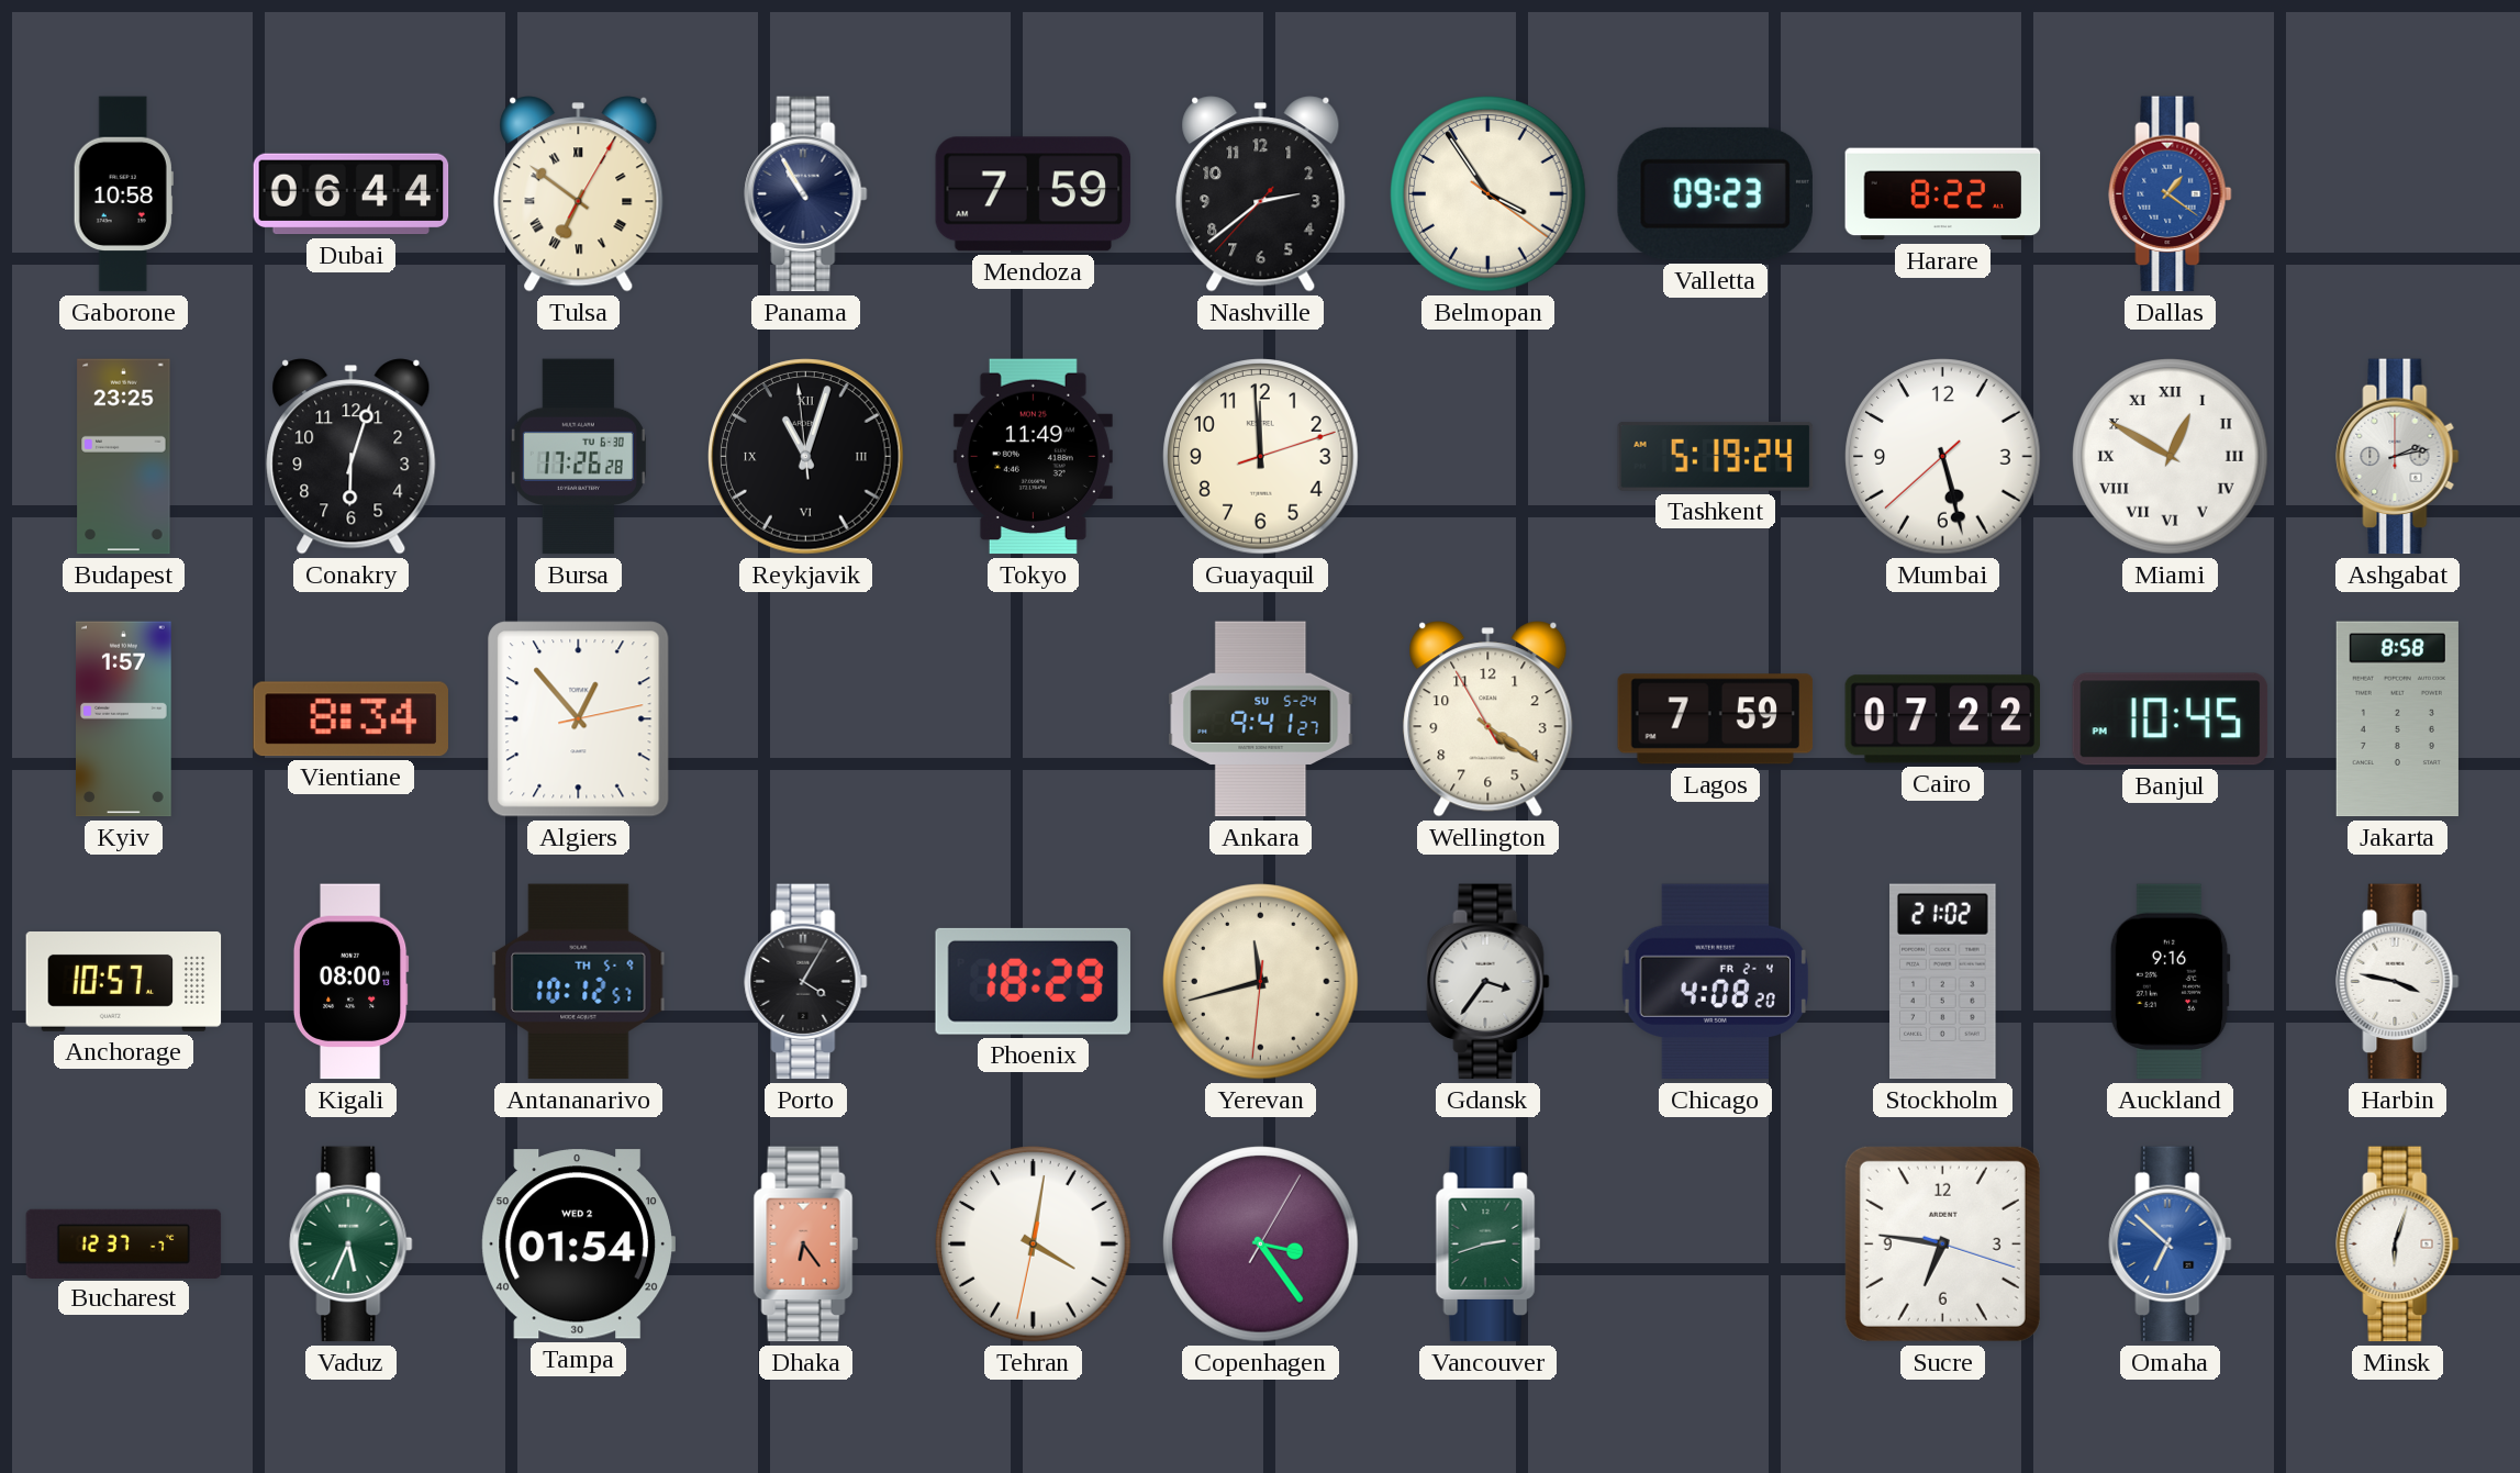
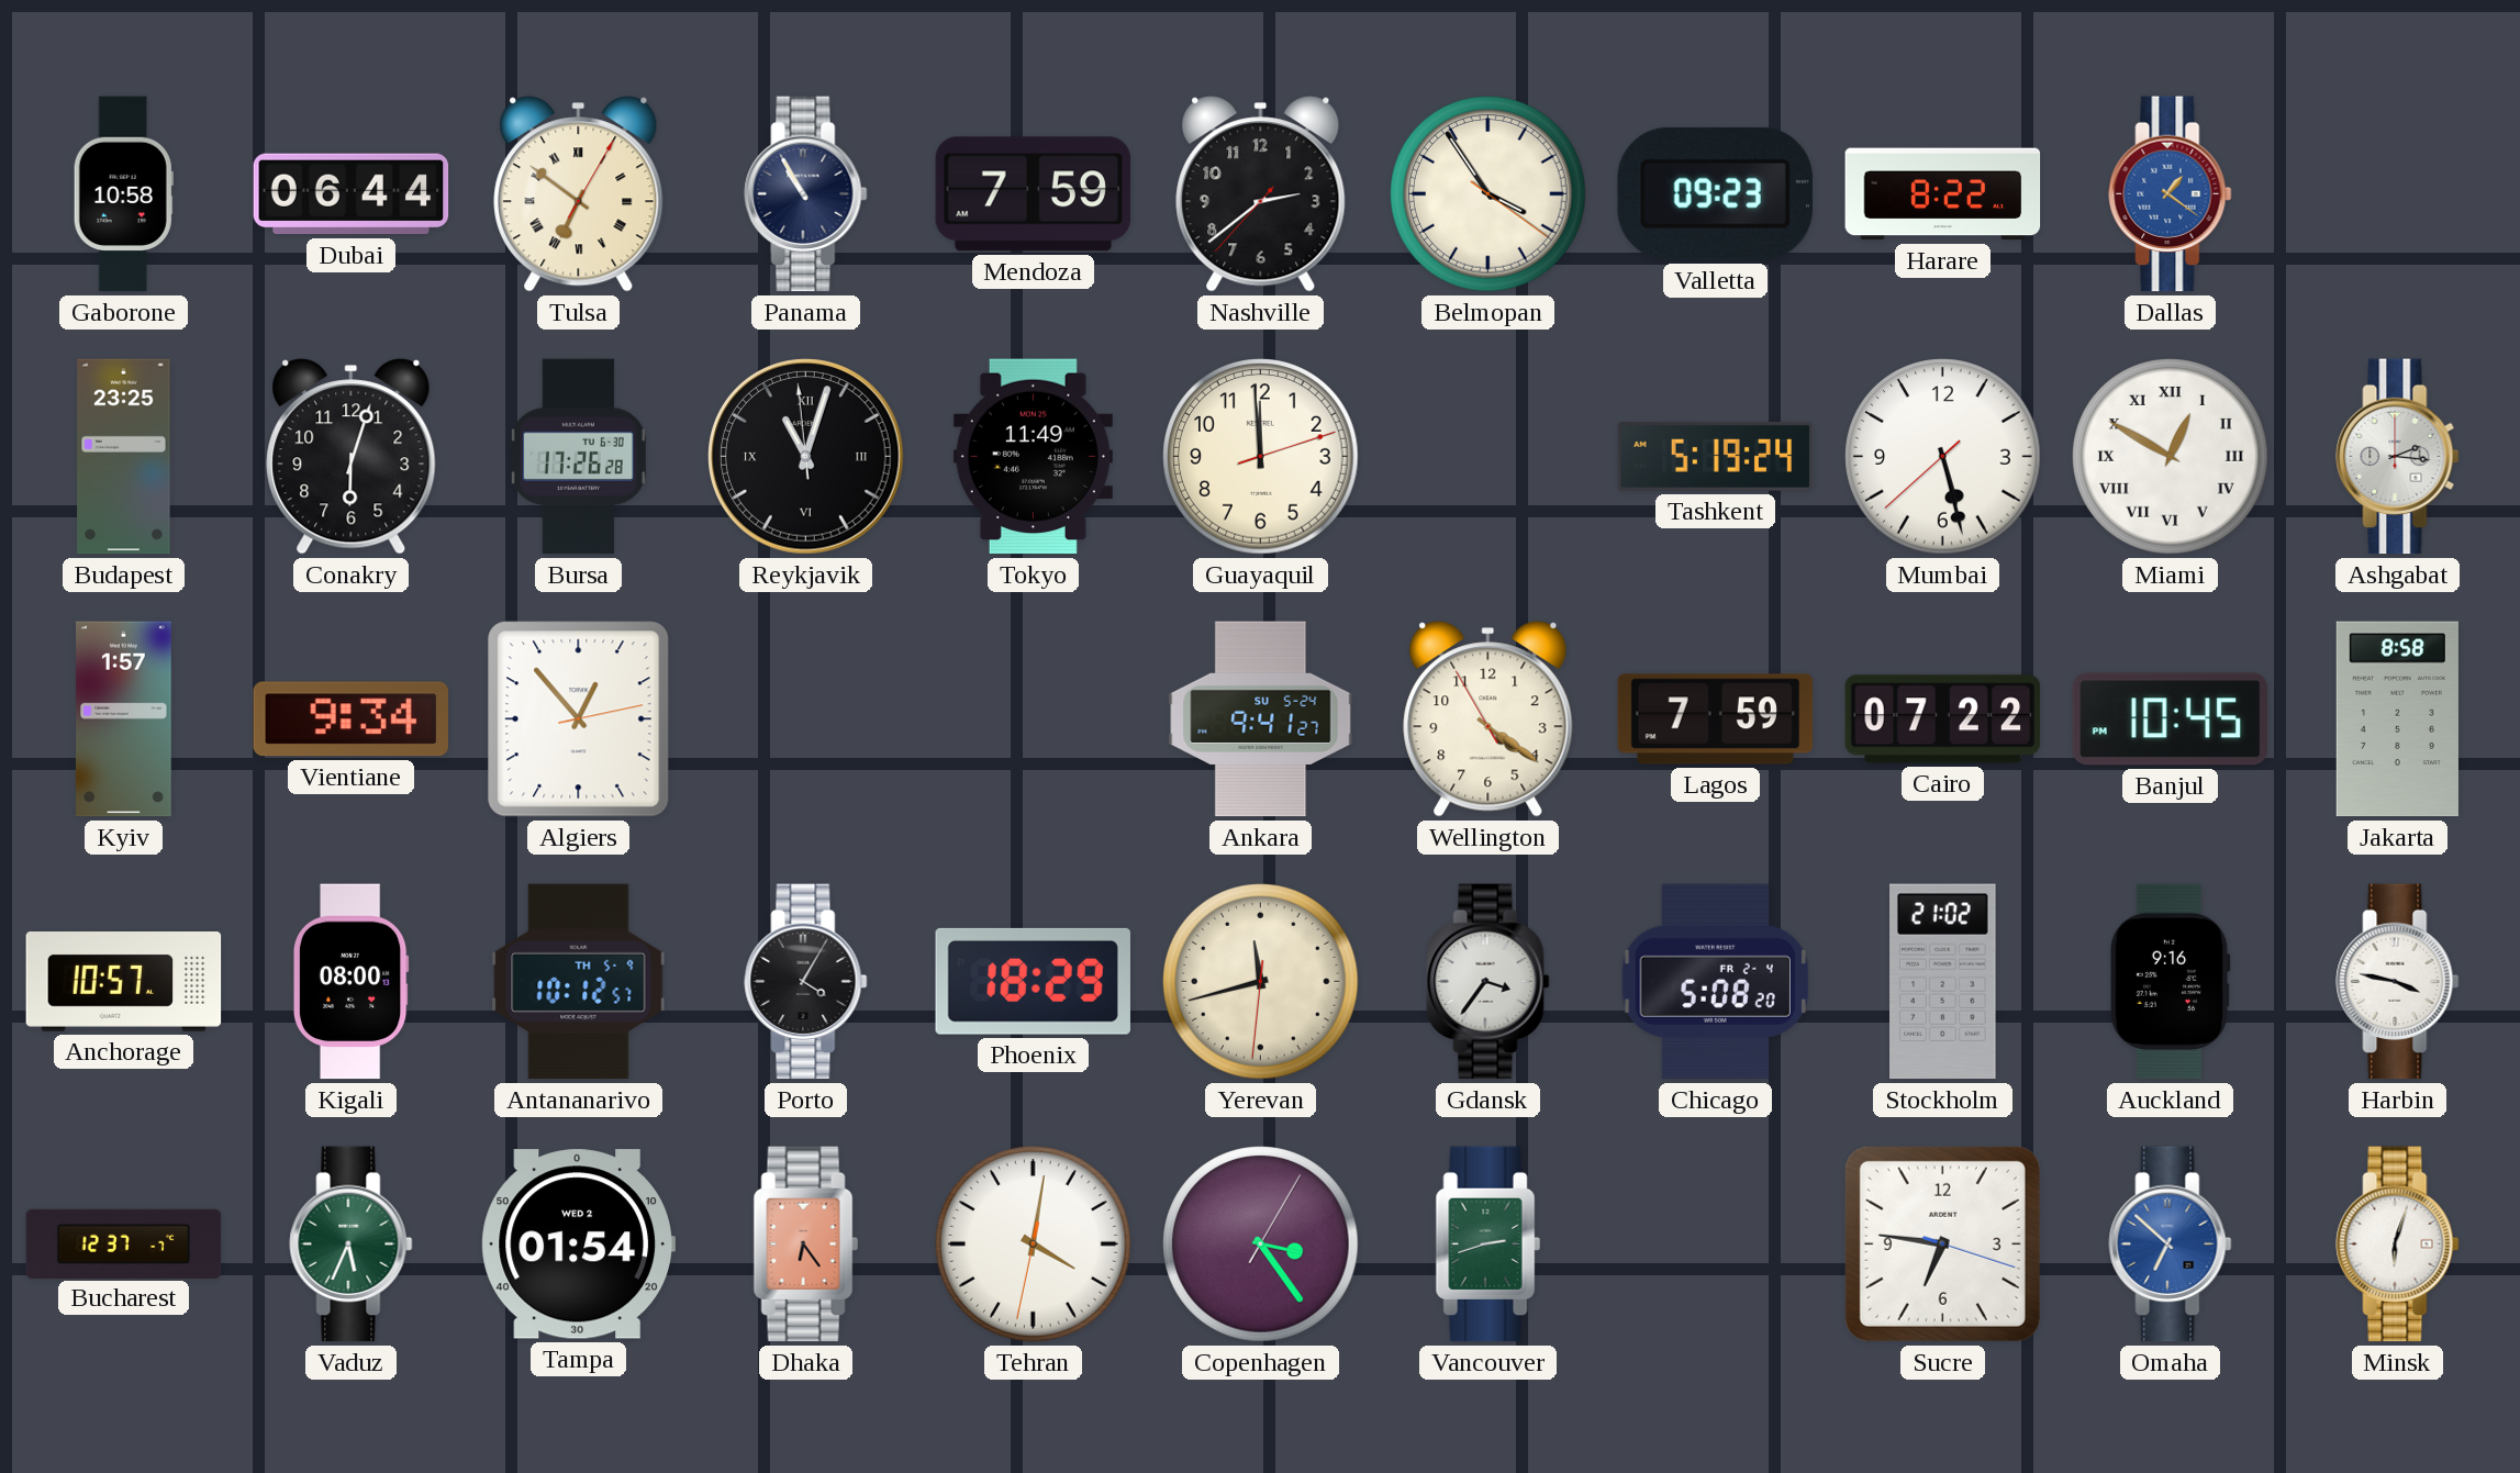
Ashgabat: 2:13 -> 2:16
Vientiane: 8:34 -> 9:34
Chicago: 4:08 -> 5:08
